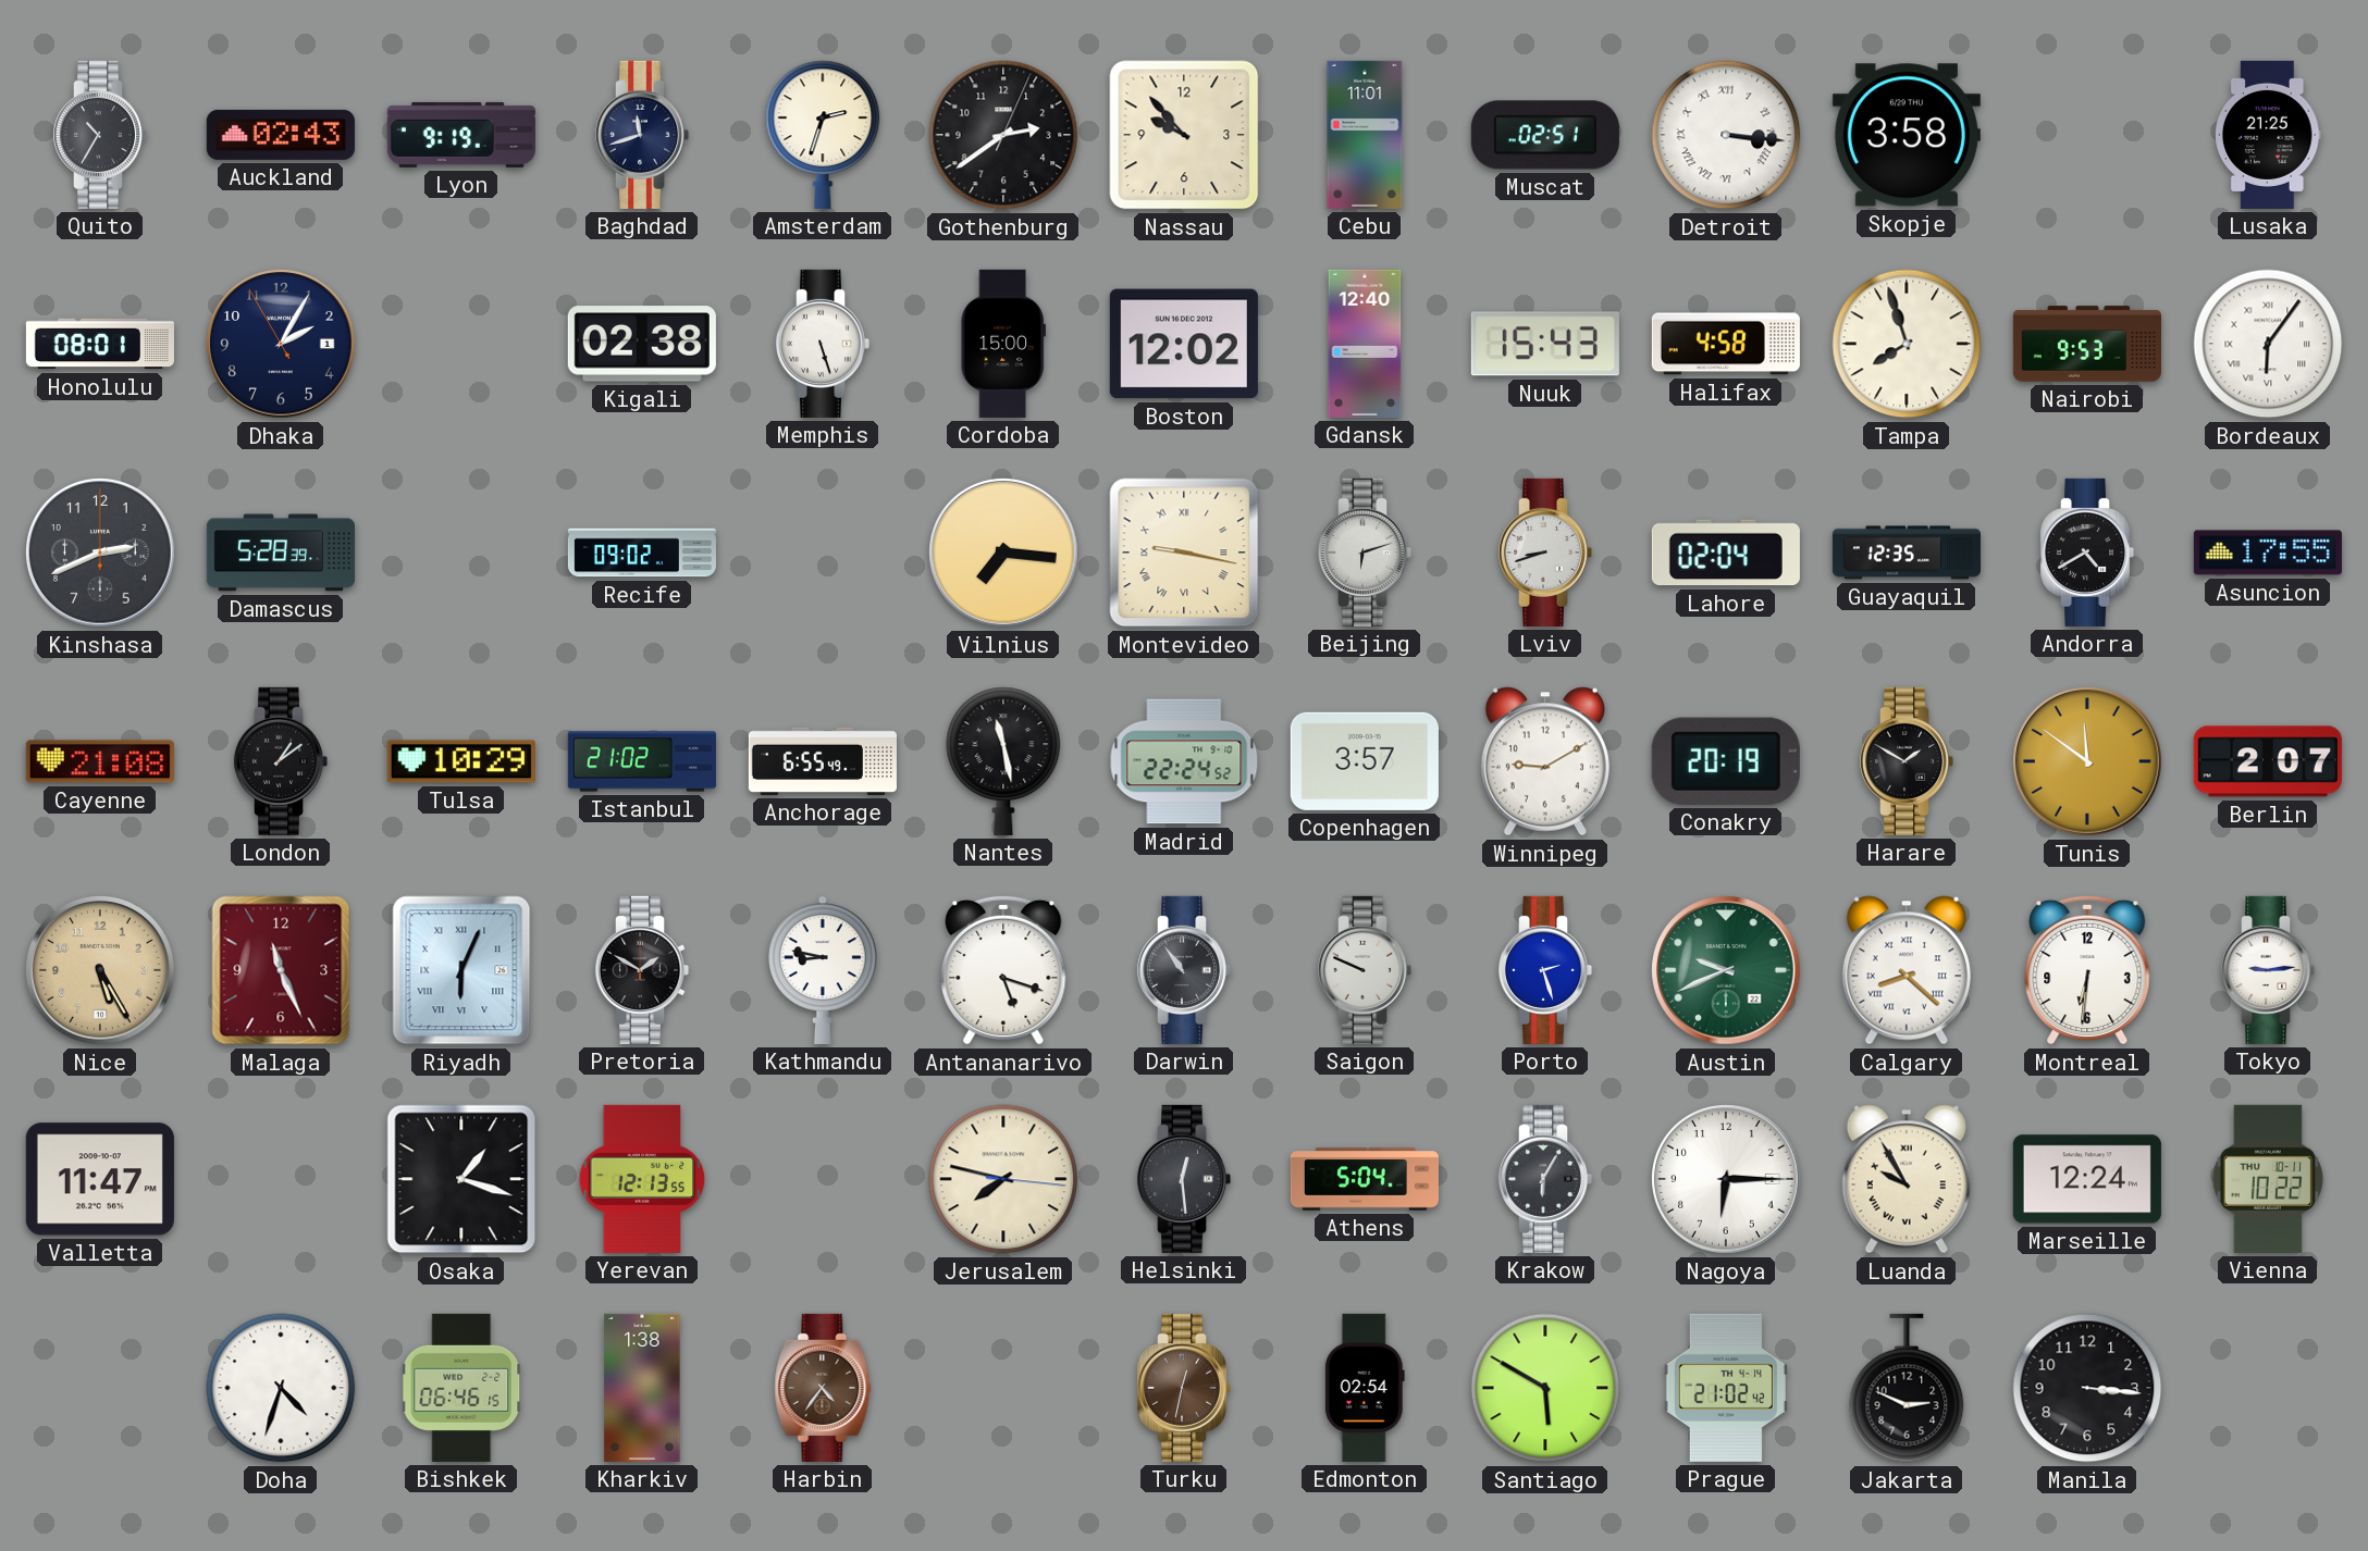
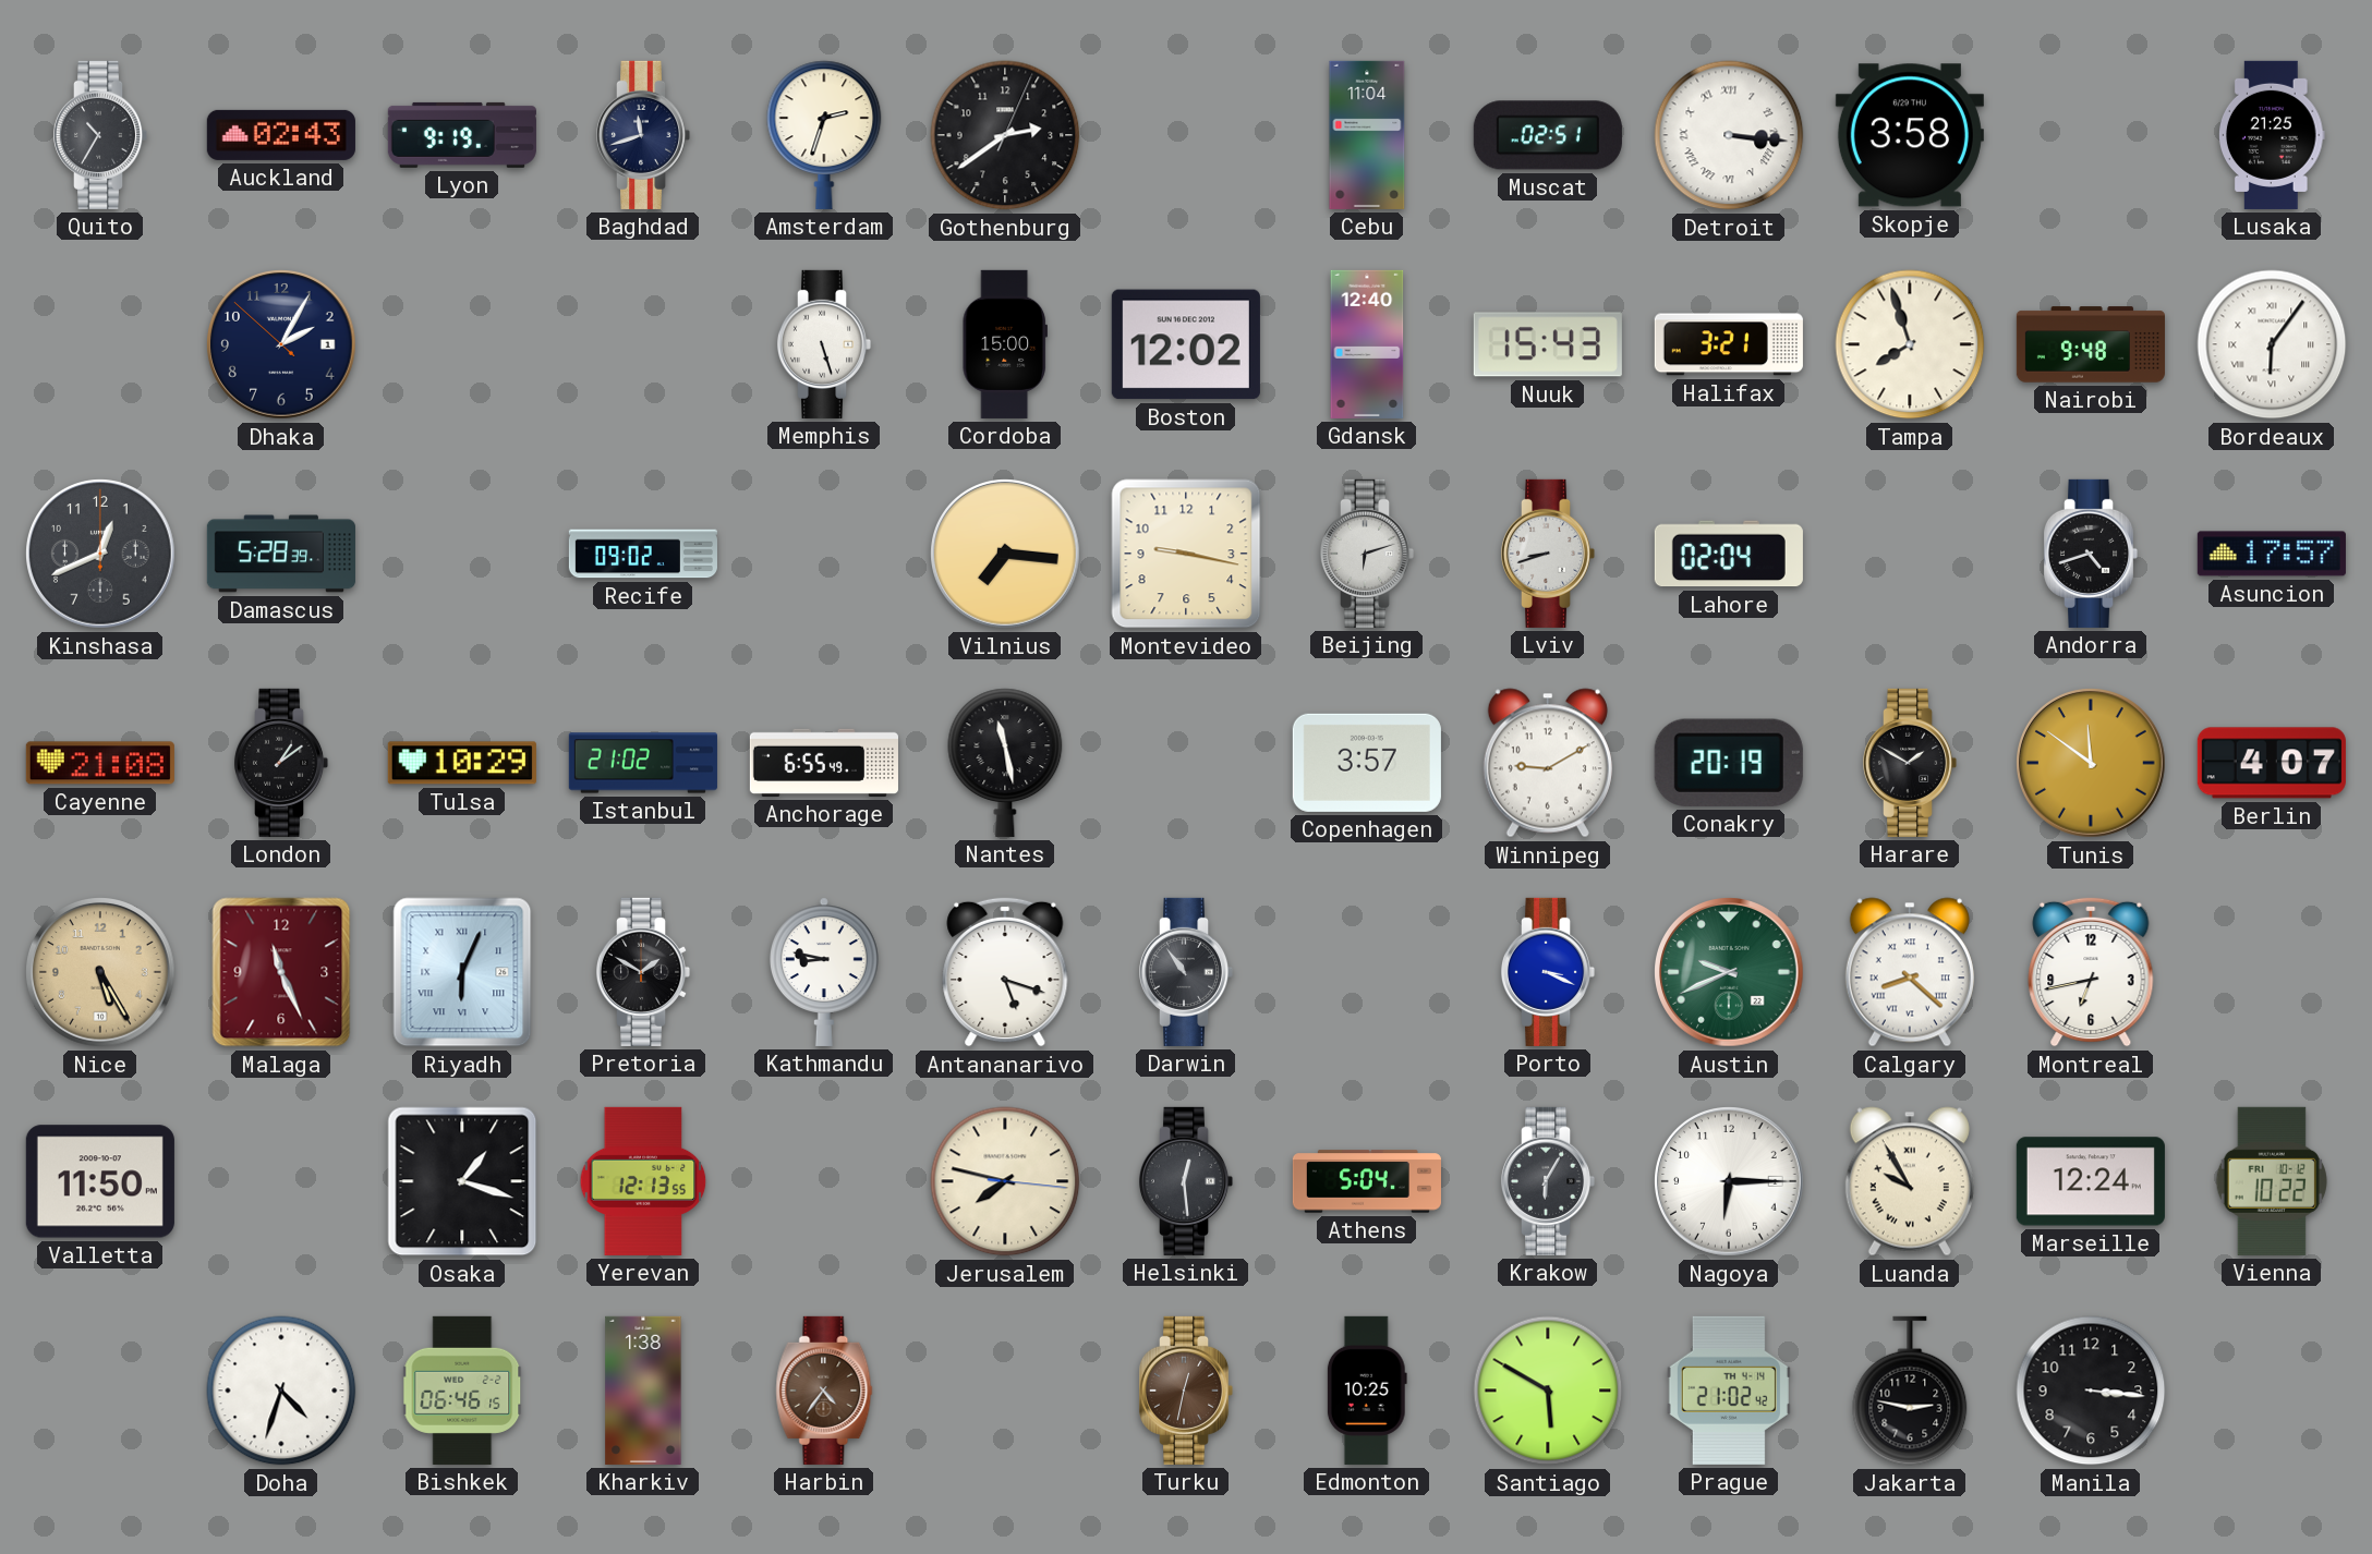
Nassau: 9:53 -> none
Cebu: 11:01 -> 11:04
Honolulu: 08:01 -> none
Dhaka: 2:04:55 -> 2:04:52
Kigali: 02:38 -> none
Halifax: 4:58 -> 3:21
Nairobi: 9:53 -> 9:48
Kinshasa: 2:41 -> 12:41
Montevideo numerals: Roman -> Arabic
Guayaquil: 12:35 -> none
Andorra: 4:40 -> 4:42
Asuncion: 17:55 -> 17:57
Madrid: 22:24 -> none
Berlin: 2:07 -> 4:07
Saigon: 9:49 -> none
Porto: 2:27 -> 3:19
Montreal: 6:31 -> 6:43
Tokyo: 9:14 -> none
Valletta: 11:47 -> 11:50
Vienna date: THU 10-11 -> FRI 10-12
Edmonton: 02:54 -> 10:25
Jakarta: 2:49 -> 2:47
